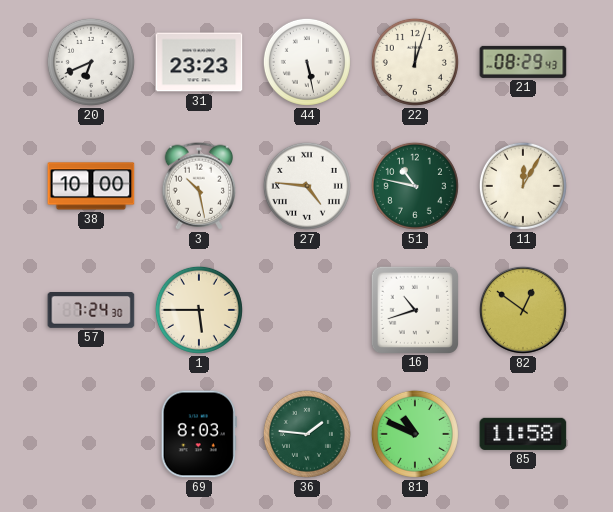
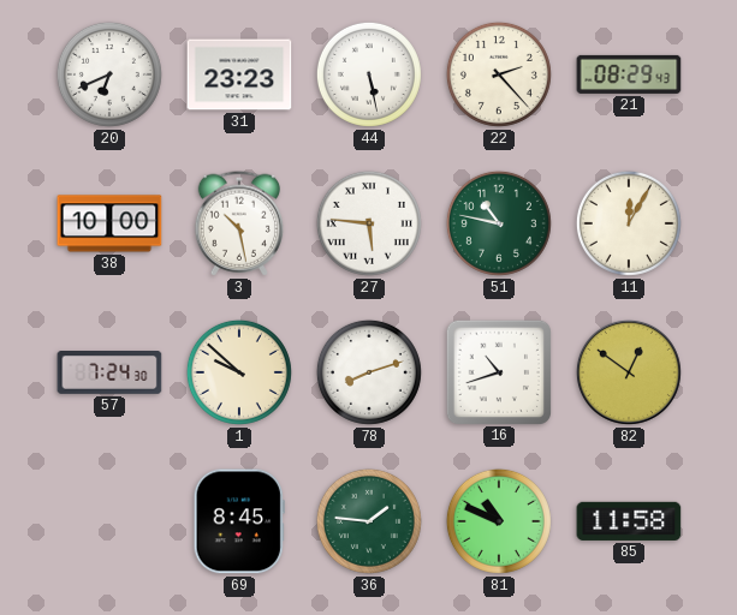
22: 12:03 -> 2:23
27: 4:46 -> 5:46
1: 5:45 -> 9:52
78: none -> 8:12
69: 8:03 -> 8:45
